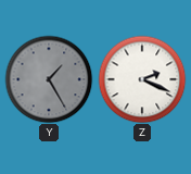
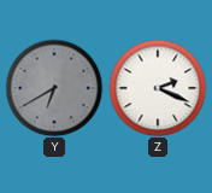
Y: 1:25 -> 6:40
